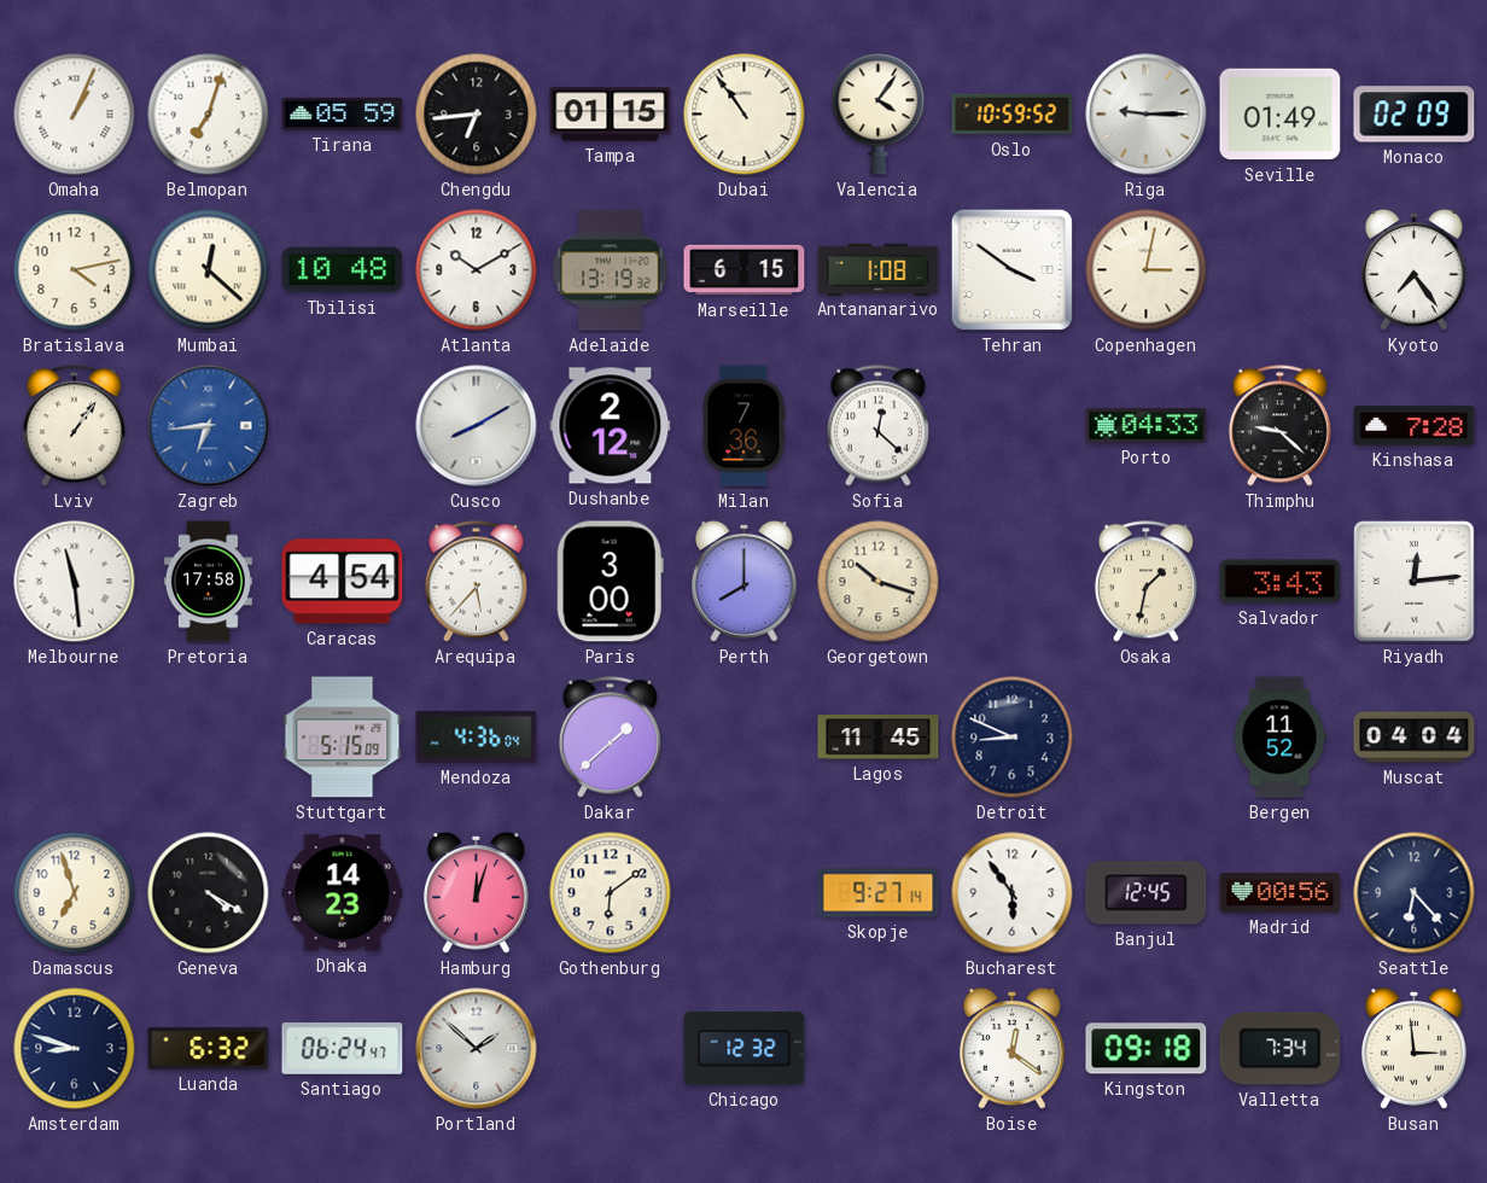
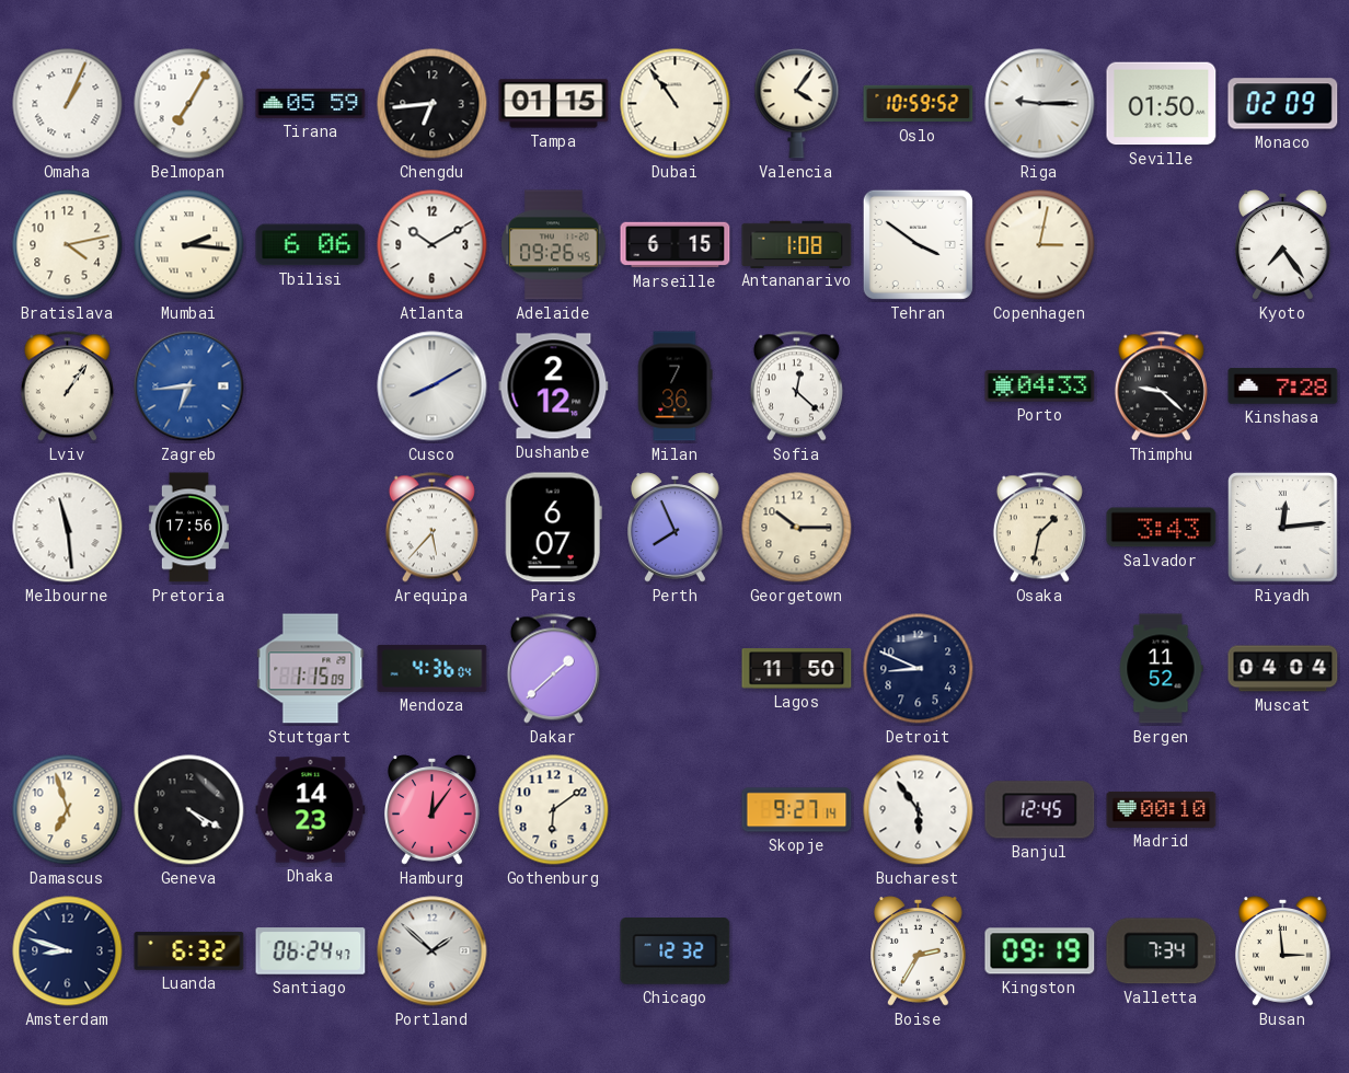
Belmopan: 7:03 -> 7:05
Seville: 01:49 -> 01:50
Mumbai: 12:22 -> 2:16
Tbilisi: 10:48 -> 6:06
Adelaide: 13:19 -> 09:26
Pretoria: 17:58 -> 17:56
Caracas: 4:54 -> none
Paris: 3:00 -> 6:07
Perth: 8:00 -> 7:56
Georgetown: 10:18 -> 10:15
Stuttgart: 5:15 -> 1:15
Lagos: 11:45 -> 11:50
Hamburg: 12:03 -> 12:06
Madrid: 00:56 -> 00:10
Seattle: 6:23 -> none
Boise: 12:21 -> 2:35
Kingston: 09:18 -> 09:19
